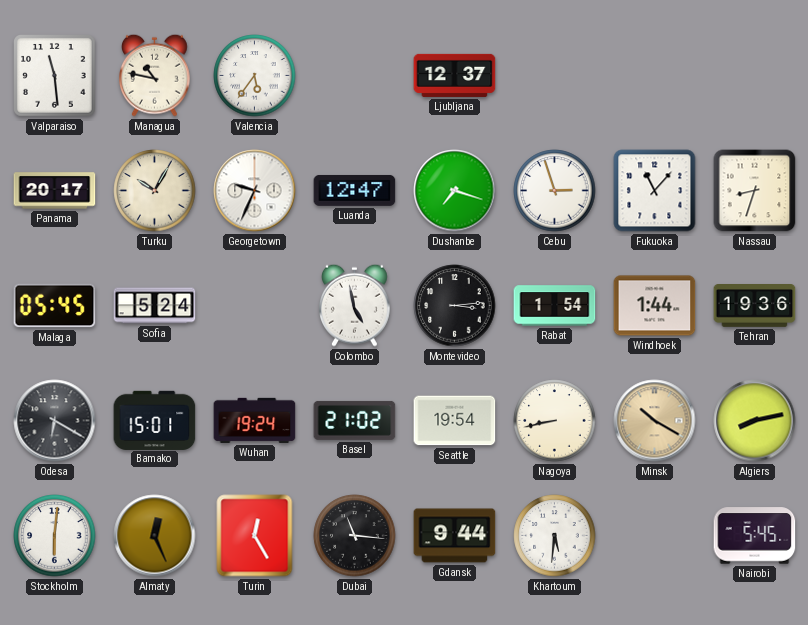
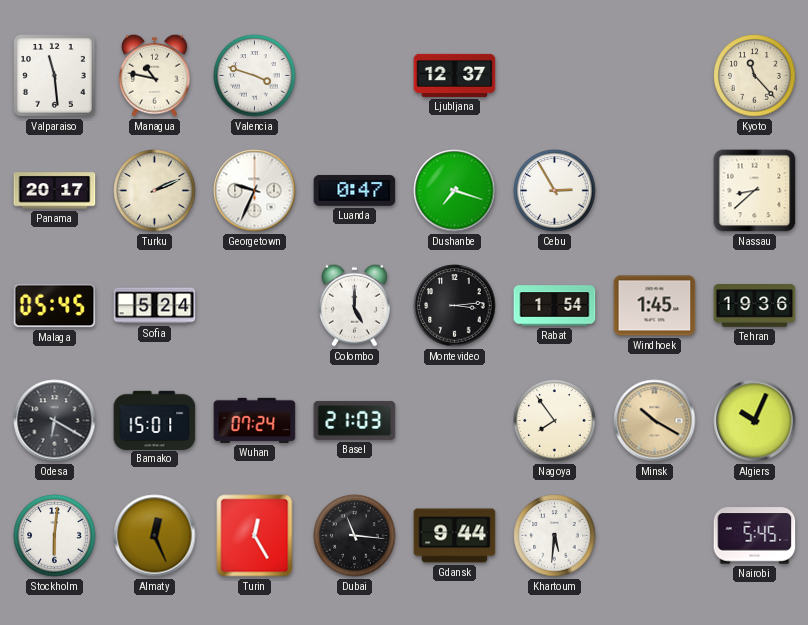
Valencia: 5:36 -> 3:48
Kyoto: none -> 11:23
Turku: 10:05 -> 2:11
Luanda: 12:47 -> 0:47
Cebu: 2:57 -> 2:55
Fukuoka: 11:07 -> none
Nassau: 8:33 -> 8:38
Colombo: 4:58 -> 5:00
Windhoek: 1:44 -> 1:45
Wuhan: 19:24 -> 07:24
Basel: 21:02 -> 21:03
Seattle: 19:54 -> none
Nagoya: 8:43 -> 7:54
Algiers: 8:13 -> 10:04
